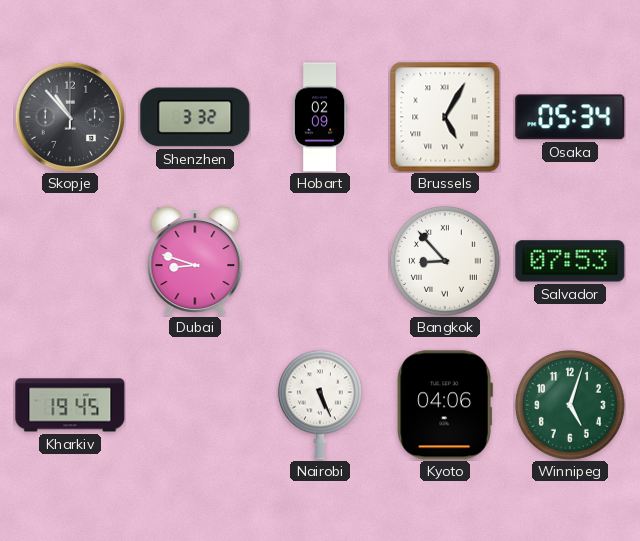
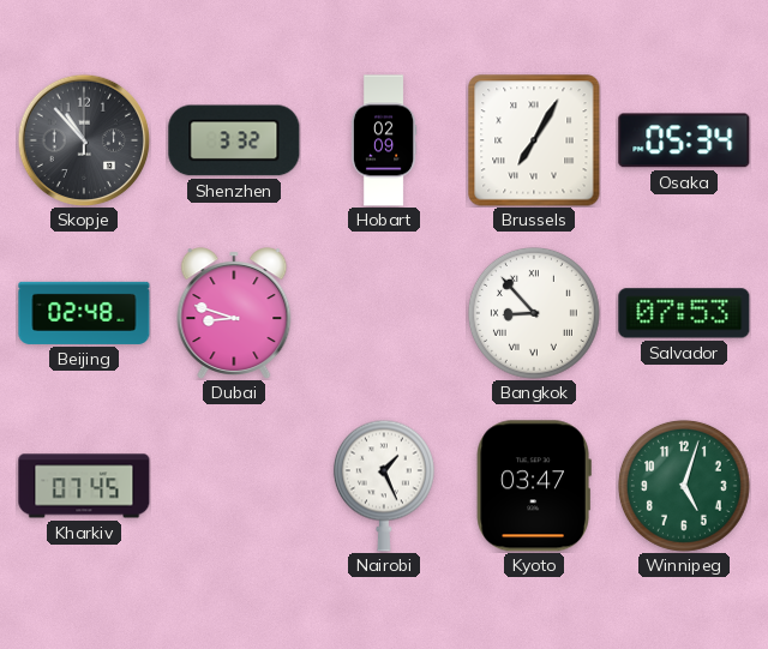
Brussels: 5:05 -> 7:05
Beijing: none -> 02:48
Kharkiv: 19:45 -> 07:45
Nairobi: 5:26 -> 1:26
Kyoto: 04:06 -> 03:47
